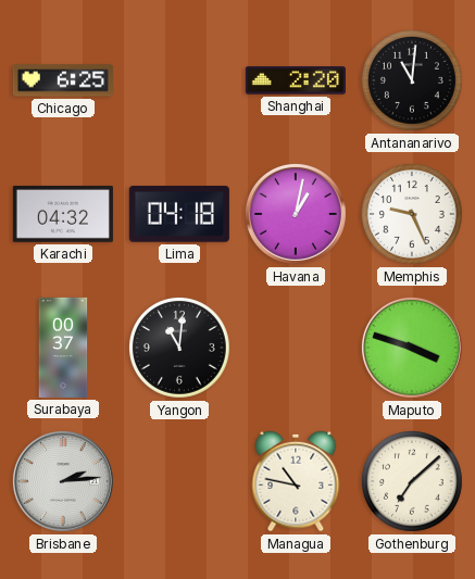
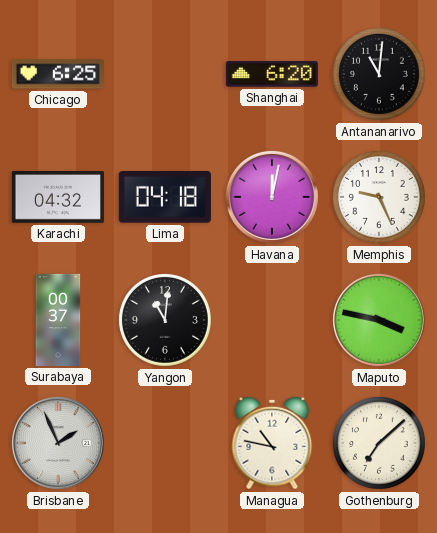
Shanghai: 2:20 -> 6:20
Havana: 1:02 -> 12:02
Maputo: 3:48 -> 3:47
Brisbane: 2:14 -> 1:56
